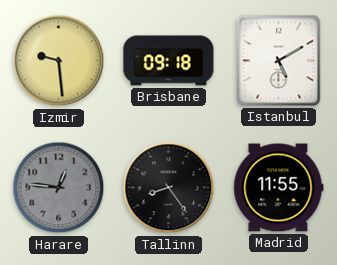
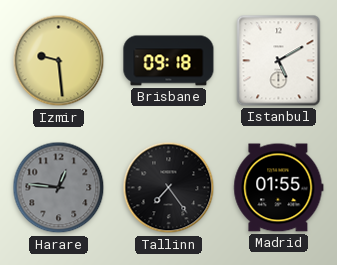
Tallinn: 8:24 -> 7:24
Madrid: 11:55 -> 01:55
